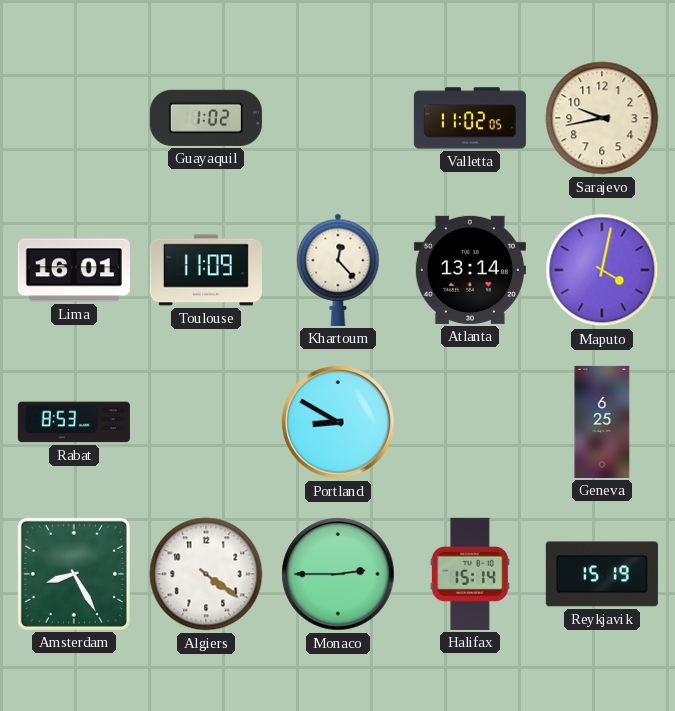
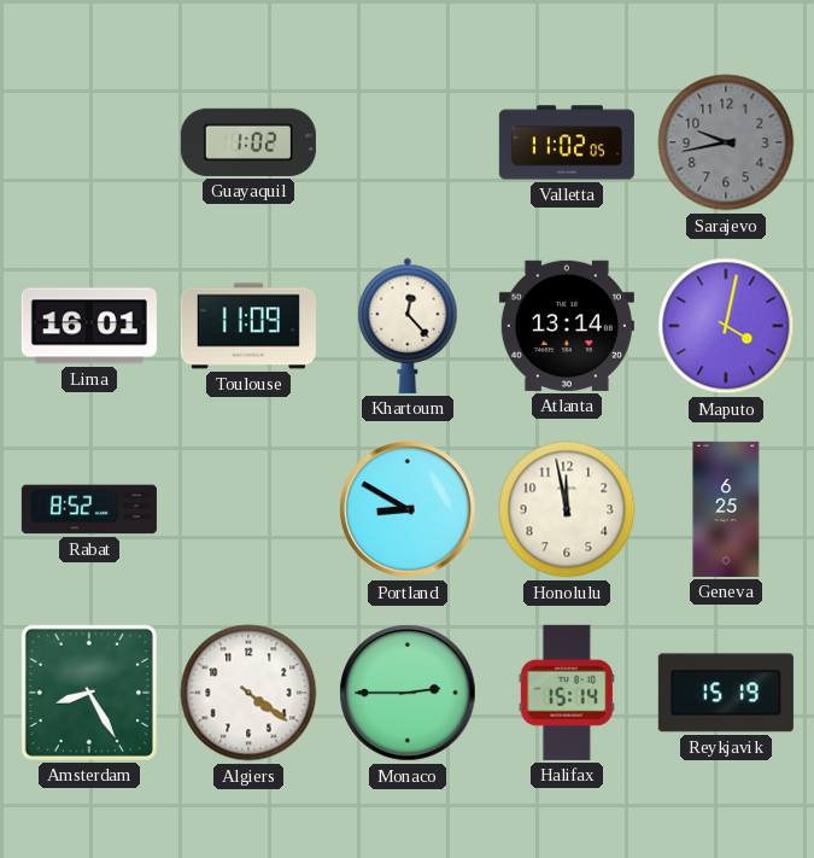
Sarajevo dial: cream -> grey
Rabat: 8:53 -> 8:52
Honolulu: none -> 11:58
